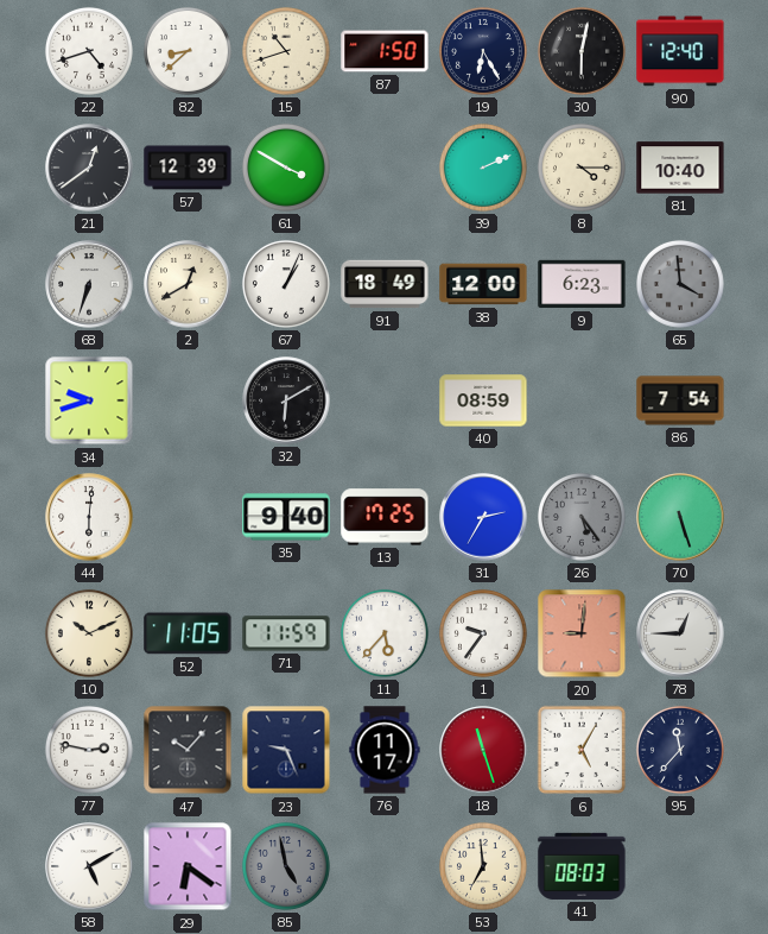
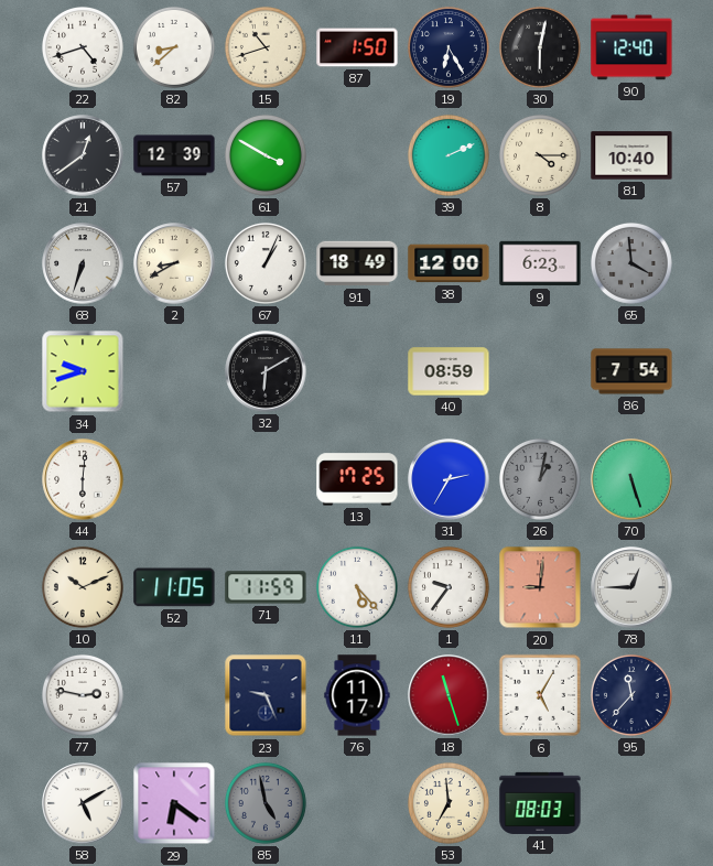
2: 12:40 -> 8:40
35: 9:40 -> none
26: 5:24 -> 1:02
11: 5:37 -> 5:23
47: 10:07 -> none
